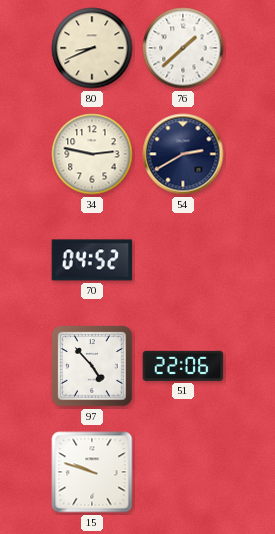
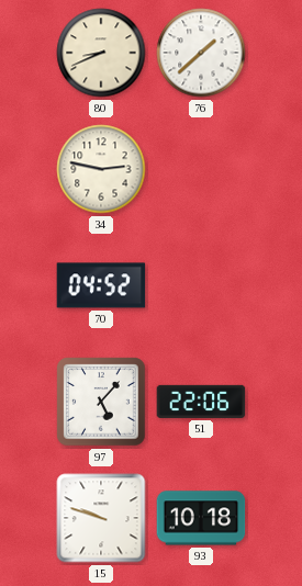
54: 2:40 -> none
97: 4:53 -> 5:07
93: none -> 10:18
